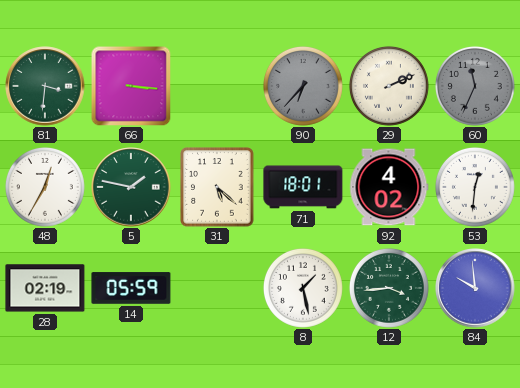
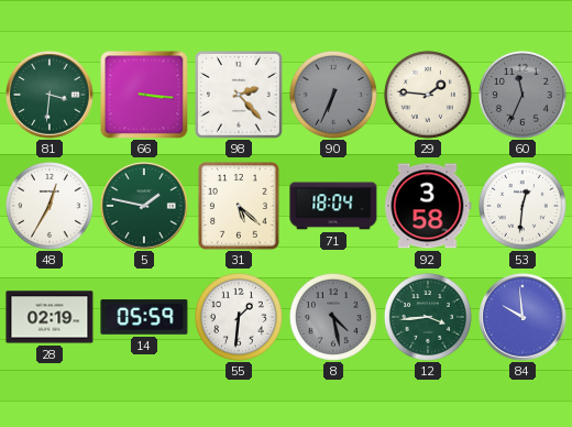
98: none -> 2:23
90: 6:37 -> 6:34
29: 2:11 -> 1:46
71: 18:01 -> 18:04
92: 4:02 -> 3:58
55: none -> 1:31
8: 1:28 -> 4:28
8 dial: white -> grey
